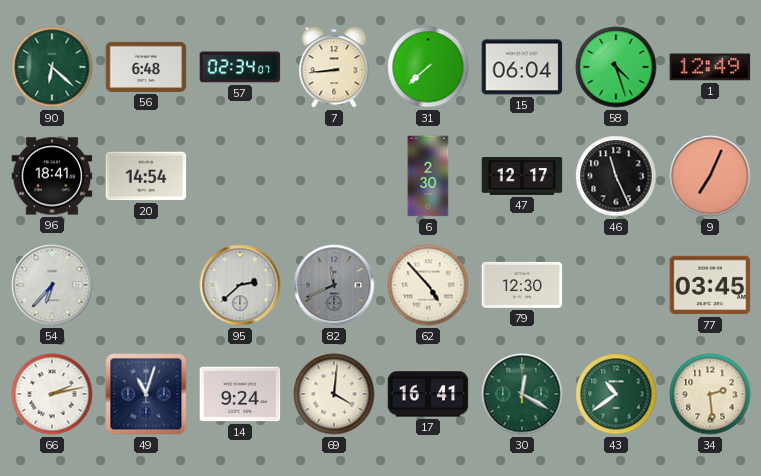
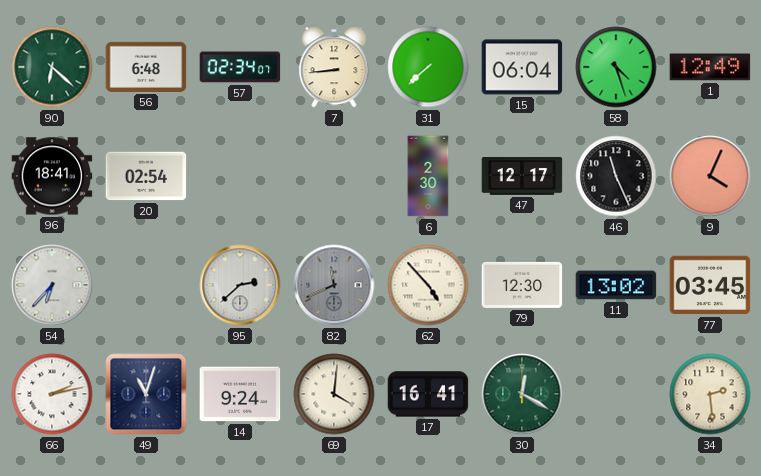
20: 14:54 -> 02:54
9: 7:04 -> 4:04
11: none -> 13:02
43: 10:39 -> none
